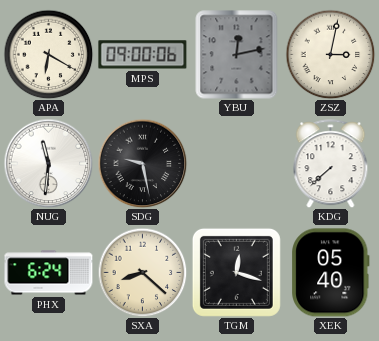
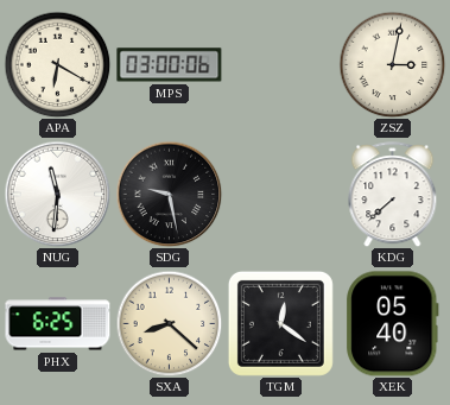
MPS: 09:00 -> 03:00
YBU: 12:13 -> none
PHX: 6:24 -> 6:25
TGM: 12:18 -> 12:21
